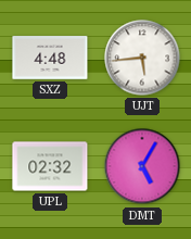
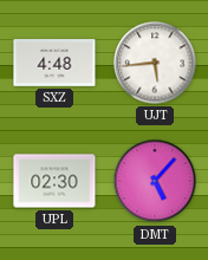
UPL: 02:32 -> 02:30
DMT: 5:05 -> 5:07
